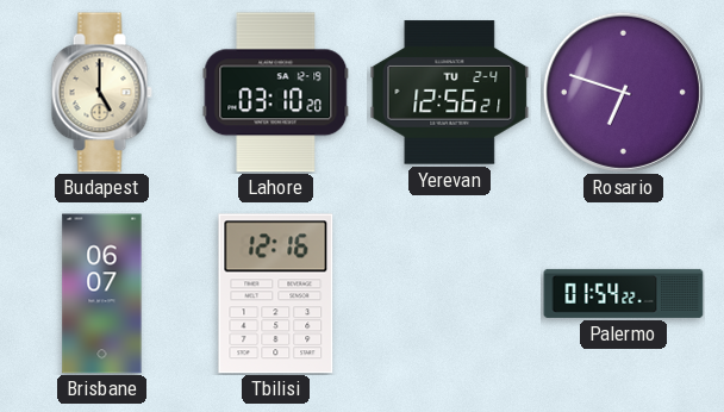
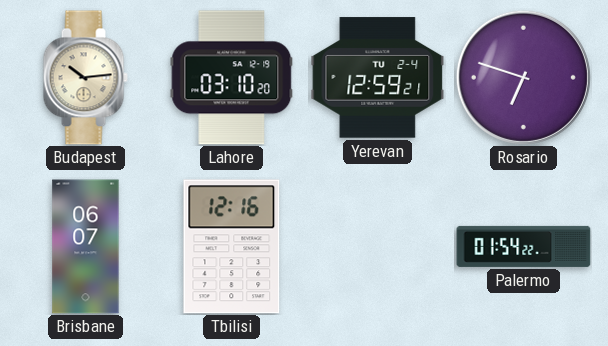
Budapest: 5:00 -> 10:14
Yerevan: 12:56 -> 12:59
